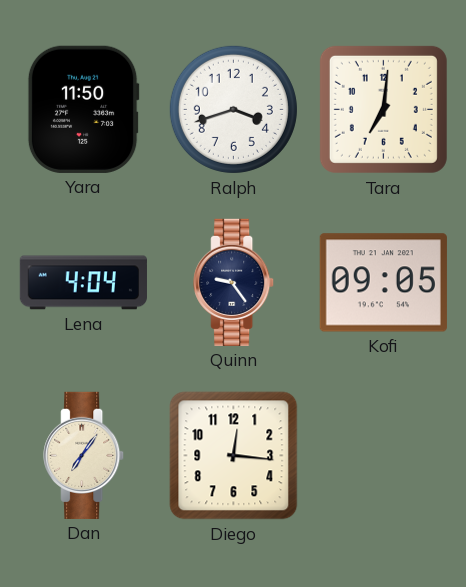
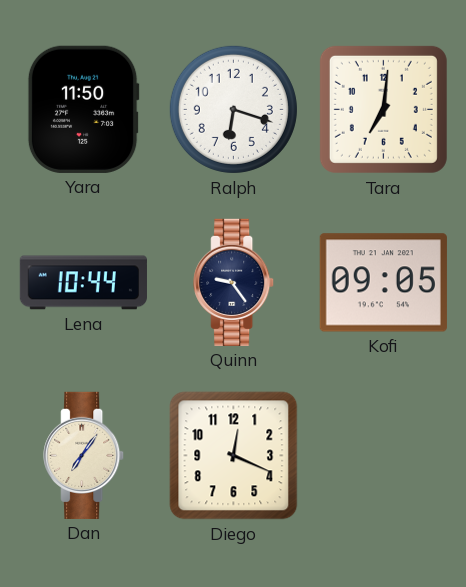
Ralph: 3:42 -> 6:18
Lena: 4:04 -> 10:44
Diego: 12:16 -> 12:19
